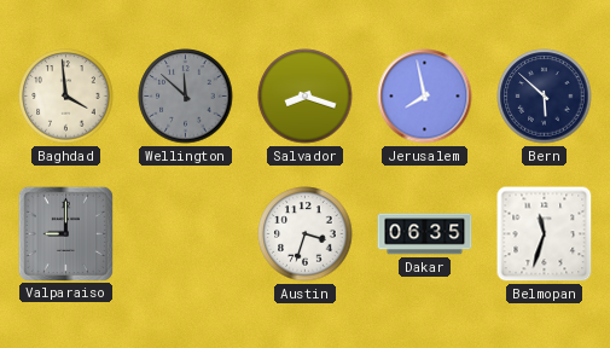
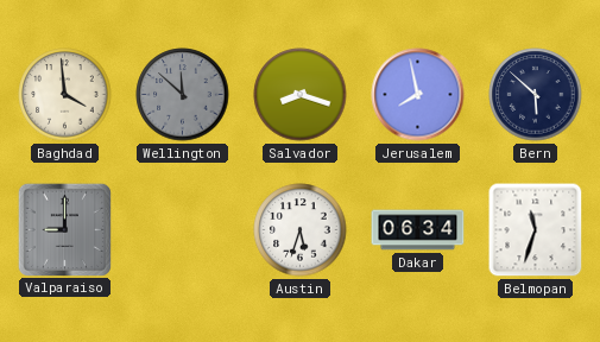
Austin: 3:33 -> 5:33
Dakar: 06:35 -> 06:34
